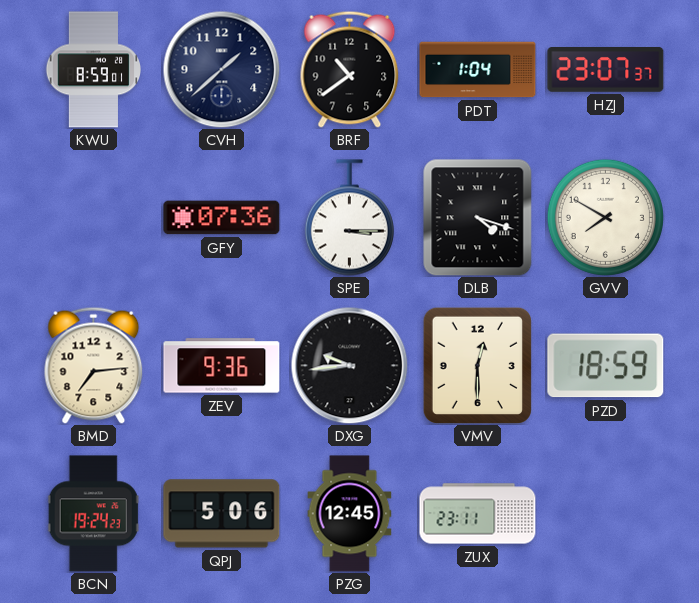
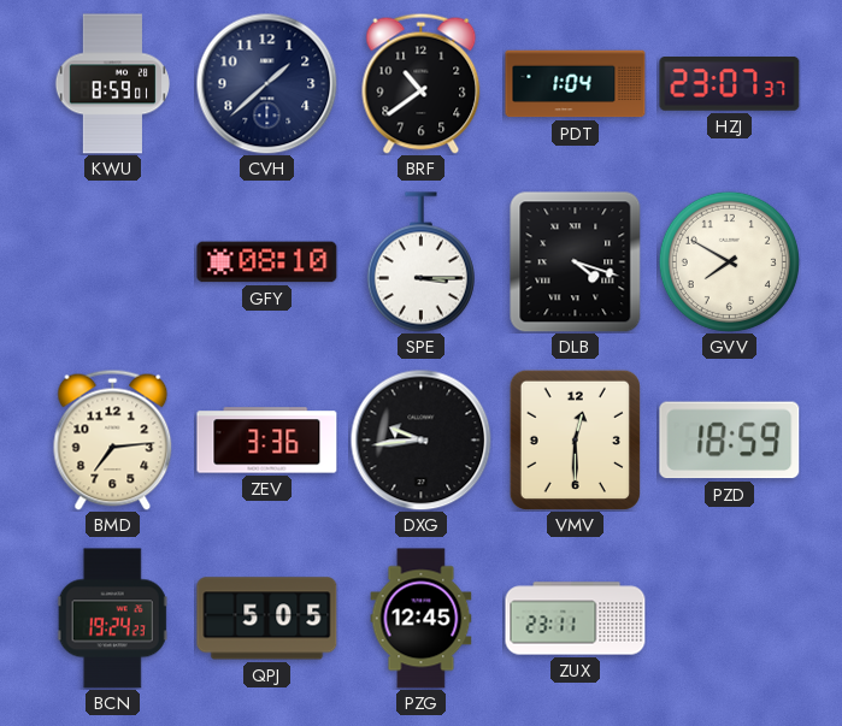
GFY: 07:36 -> 08:10
ZEV: 9:36 -> 3:36
QPJ: 5:06 -> 5:05
